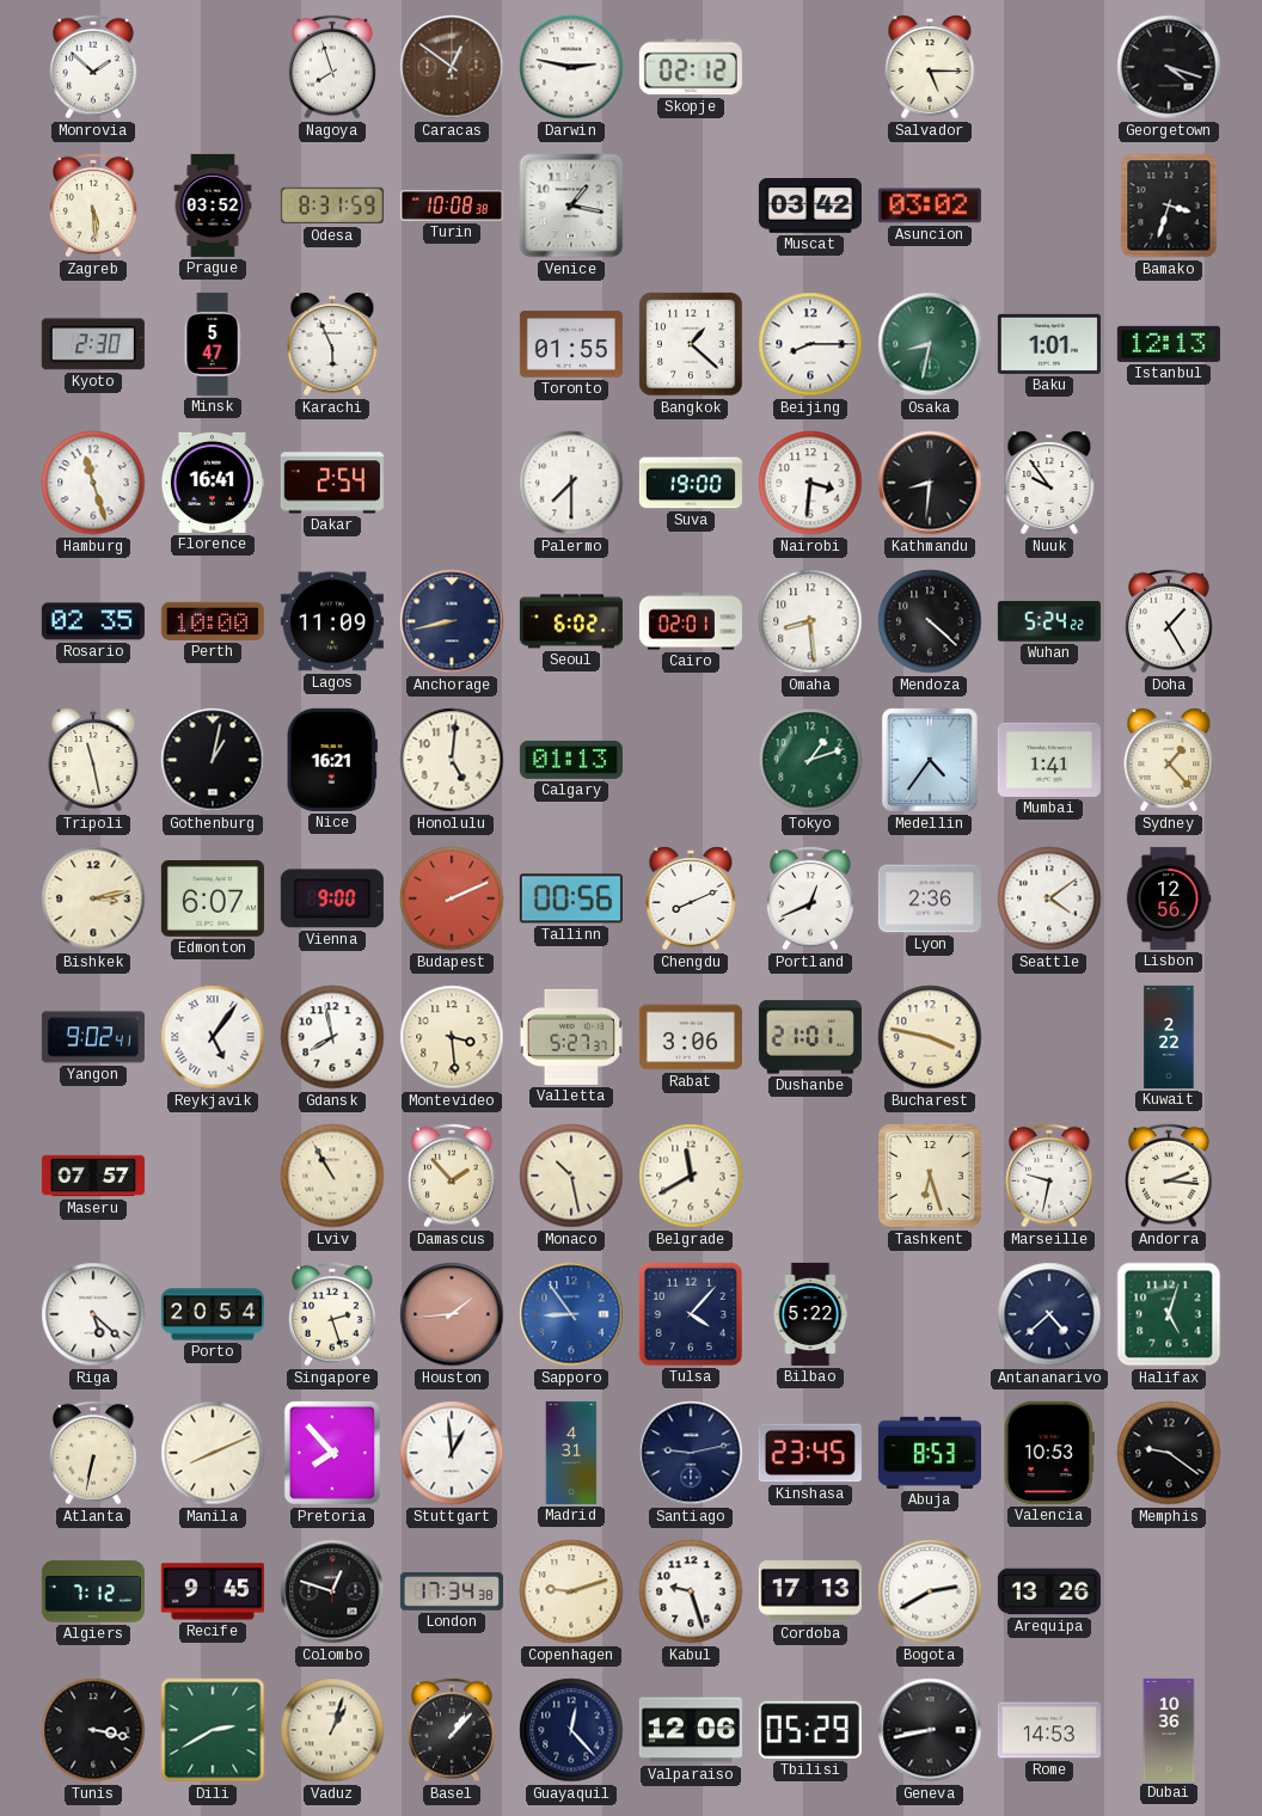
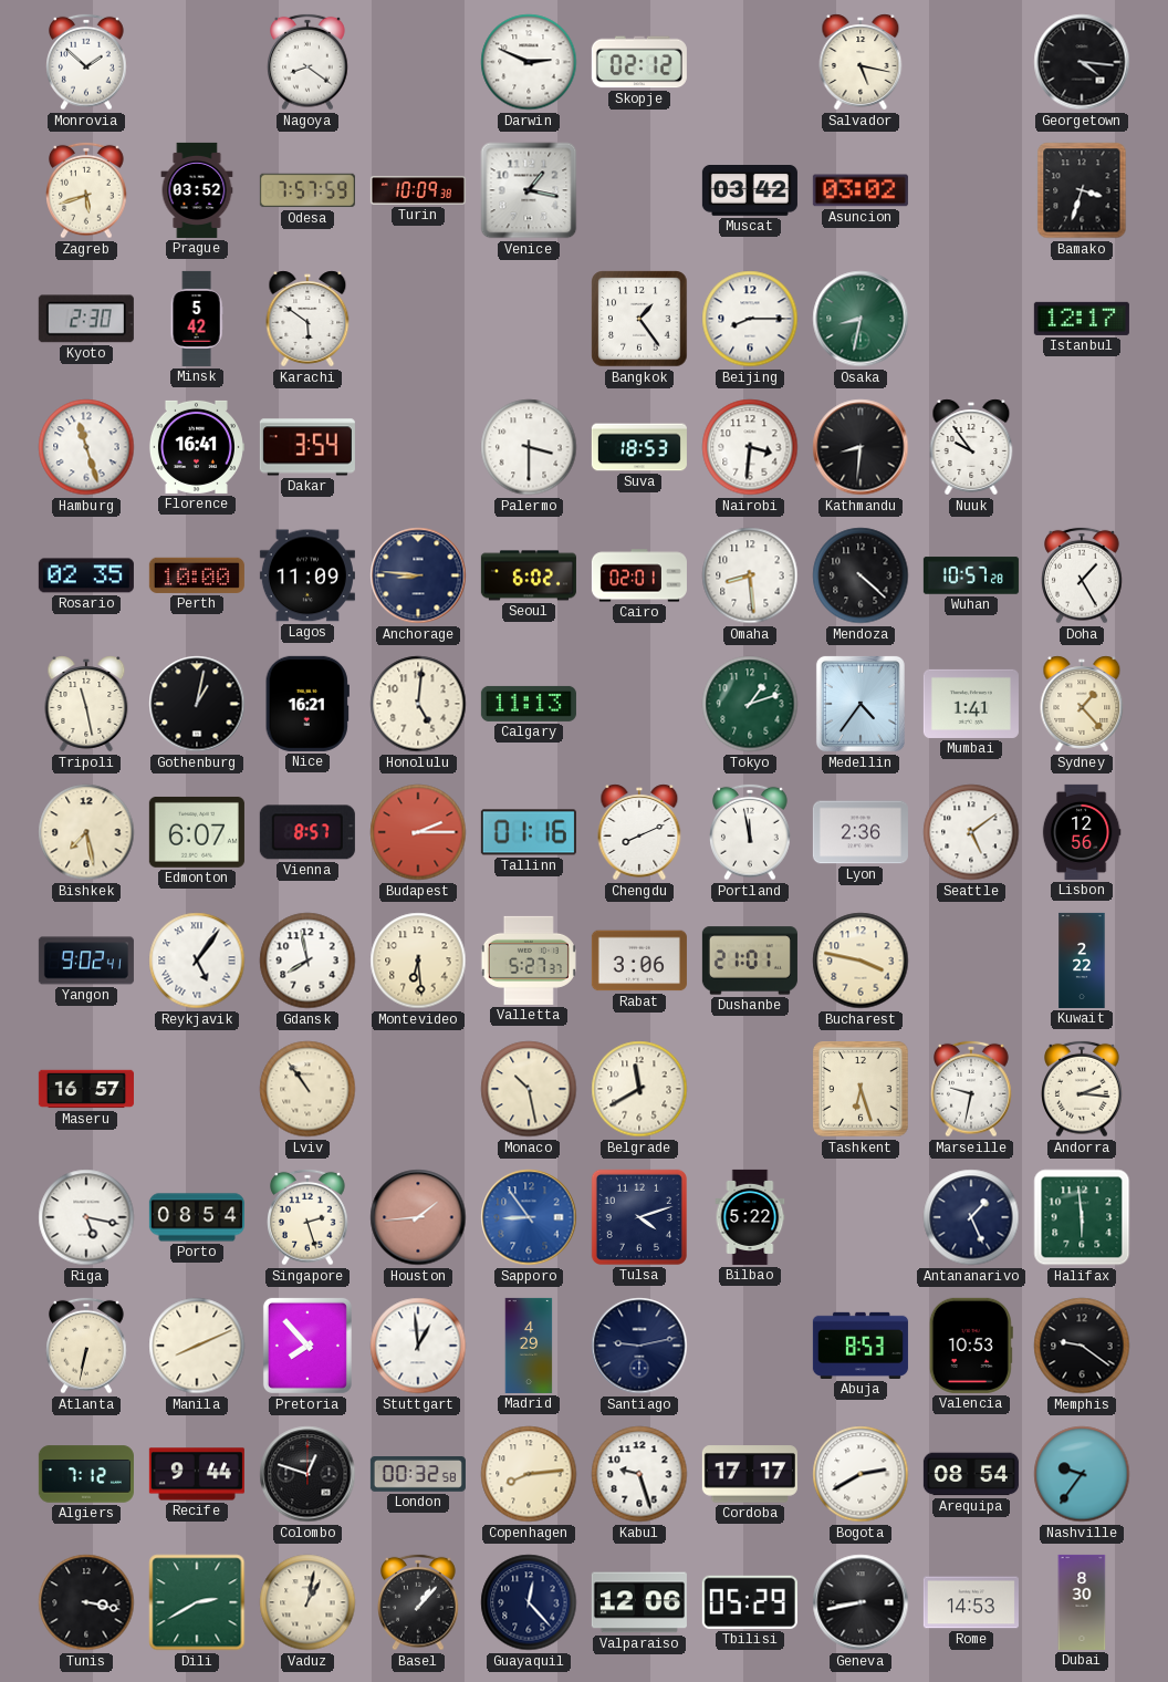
Nagoya: 7:57 -> 8:21
Caracas: 12:51 -> none
Darwin: 2:47 -> 2:49
Salvador: 5:15 -> 5:17
Georgetown: 4:18 -> 4:16
Zagreb: 5:29 -> 5:42
Odesa: 8:31 -> 7:57
Turin: 10:08 -> 10:09
Minsk: 5:47 -> 5:42
Karachi: 5:56 -> 5:51
Toronto: 01:55 -> none
Bangkok: 1:22 -> 1:24
Baku: 1:01 -> none
Istanbul: 12:13 -> 12:17
Dakar: 2:54 -> 3:54
Palermo: 7:30 -> 3:30
Suva: 19:00 -> 18:53
Anchorage: 8:43 -> 8:46
Wuhan: 5:24 -> 10:57
Calgary: 01:13 -> 11:13
Bishkek: 3:13 -> 7:28
Vienna: 9:00 -> 8:57
Budapest: 2:11 -> 2:15
Tallinn: 00:56 -> 01:16
Portland: 12:41 -> 11:58
Seattle: 4:09 -> 5:09
Montevideo: 3:29 -> 6:29
Maseru: 07:57 -> 16:57
Lviv: 10:55 -> 10:54
Damascus: 1:53 -> none
Riga: 5:22 -> 5:17
Porto: 20:54 -> 08:54
Tulsa: 4:07 -> 4:12
Antananarivo: 4:38 -> 1:26
Halifax: 5:03 -> 5:59
Madrid: 4:31 -> 4:29
Kinshasa: 23:45 -> none
Recife: 9:45 -> 9:44
London: 17:34 -> 00:32
Copenhagen: 9:12 -> 8:14
Cordoba: 17:13 -> 17:17
Arequipa: 13:26 -> 08:54
Nashville: none -> 9:36
Vaduz: 1:03 -> 1:02
Dubai: 10:36 -> 8:30
